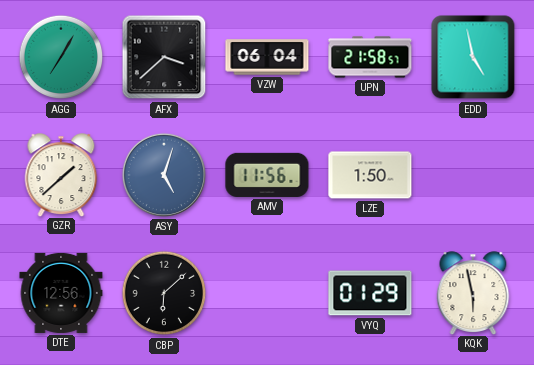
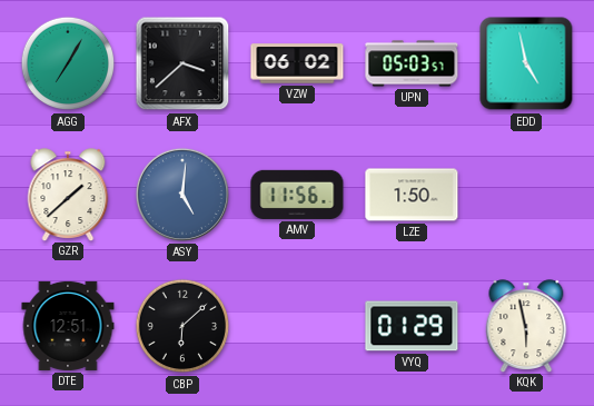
VZW: 06:04 -> 06:02
UPN: 21:58 -> 05:03
ASY: 5:03 -> 5:01
DTE: 12:56 -> 12:51
